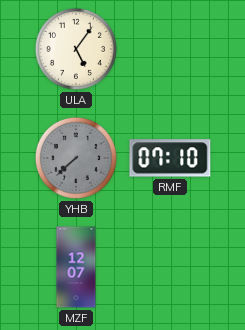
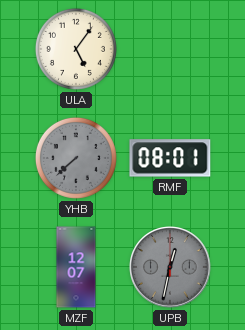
RMF: 07:10 -> 08:01
UPB: none -> 12:32
